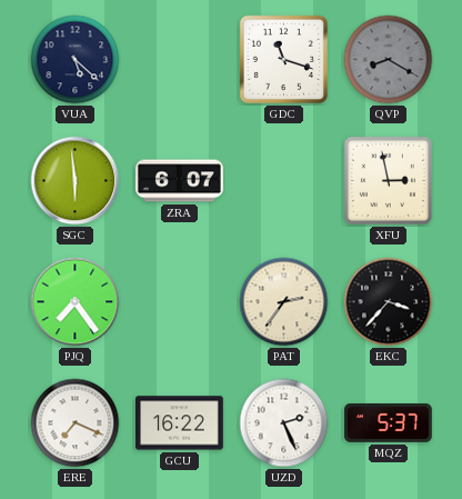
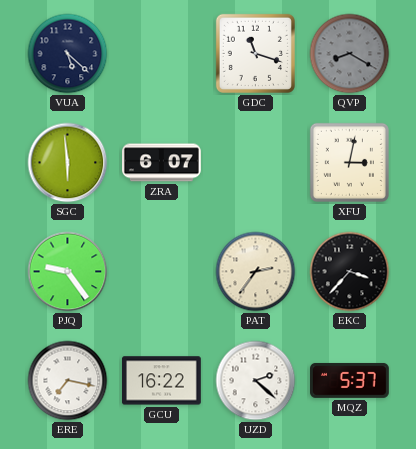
XFU: 2:58 -> 3:02
PJQ: 7:24 -> 9:24
ERE: 7:19 -> 7:17
UZD: 2:26 -> 2:22
